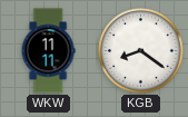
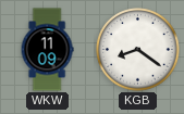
WKW: 11:11 -> 11:09
